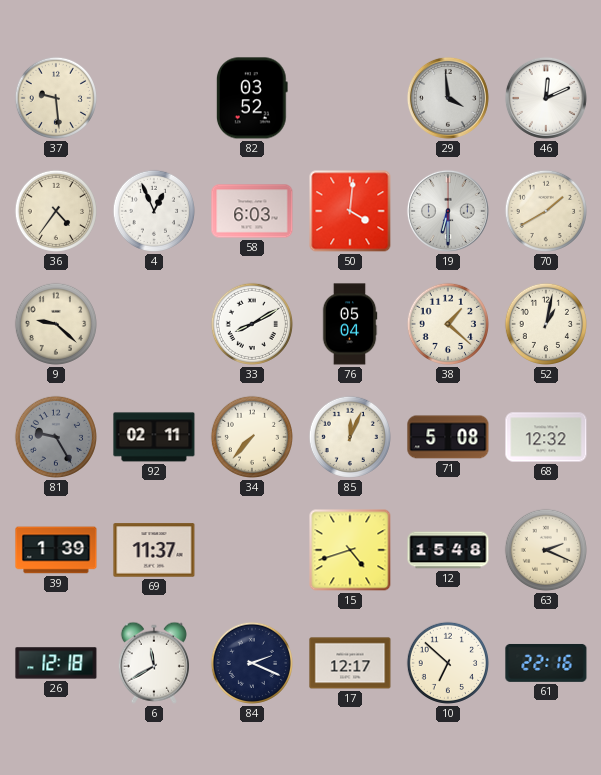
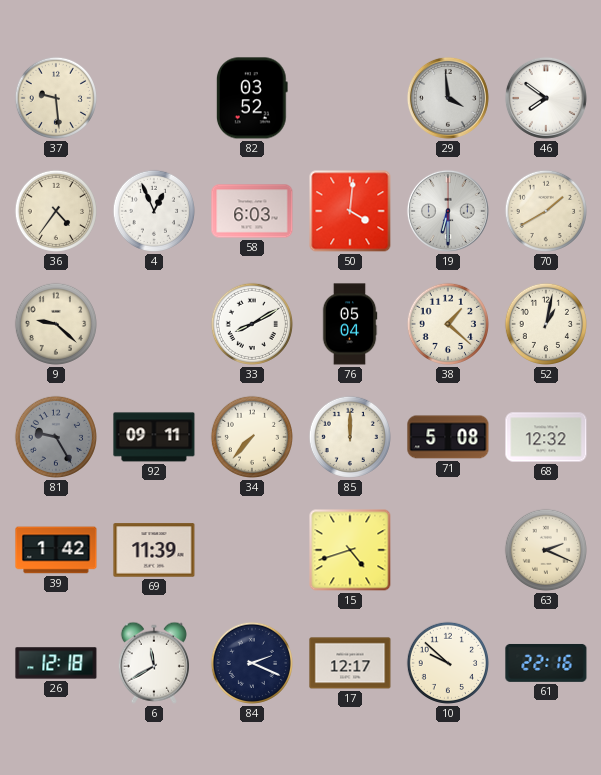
46: 12:11 -> 7:51
92: 02:11 -> 09:11
85: 12:04 -> 12:00
39: 1:39 -> 1:42
69: 11:37 -> 11:39
12: 15:48 -> none
10: 6:52 -> 9:52
